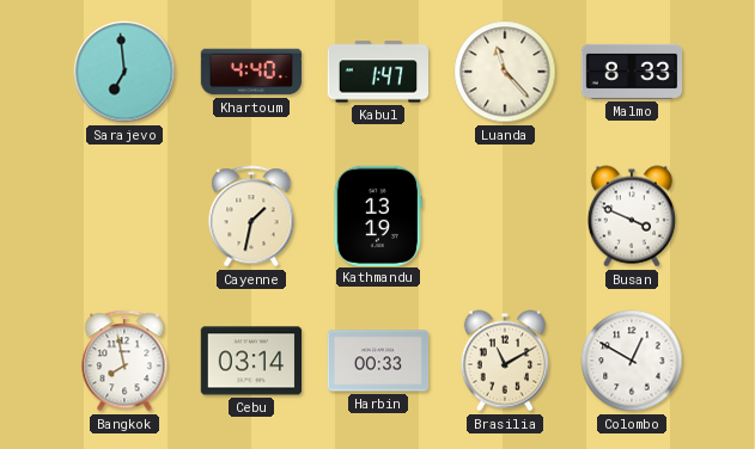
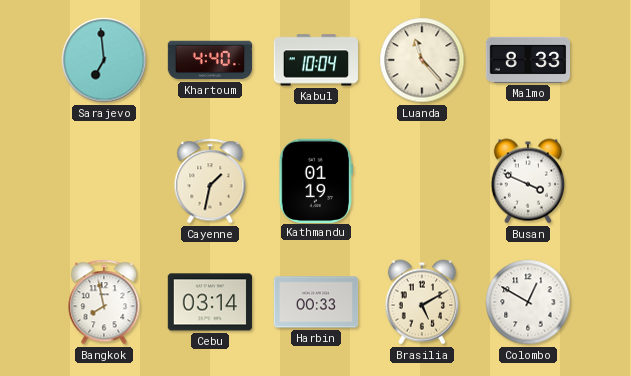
Kabul: 1:47 -> 10:04
Kathmandu: 13:19 -> 01:19
Brasilia: 11:10 -> 5:10
